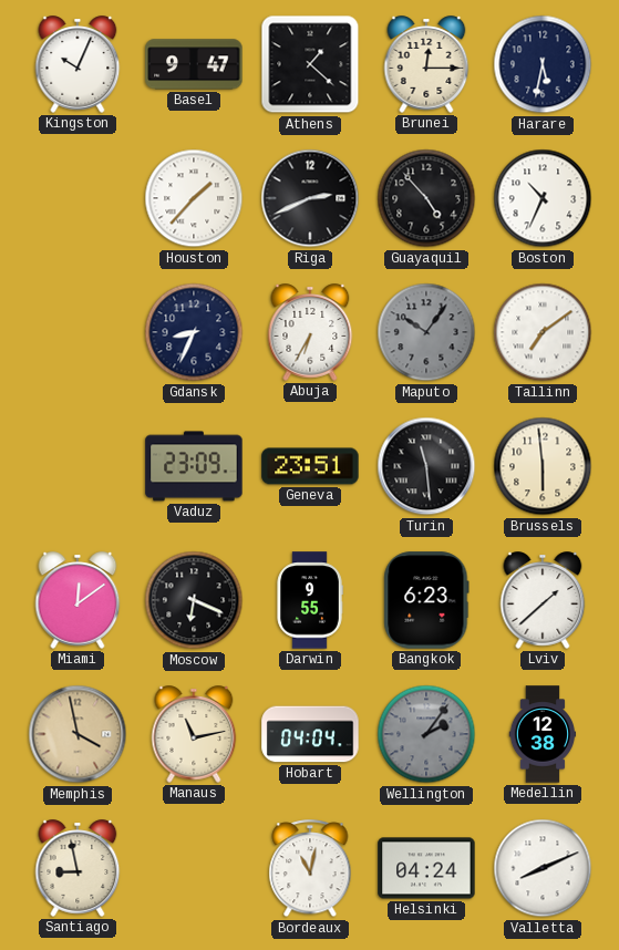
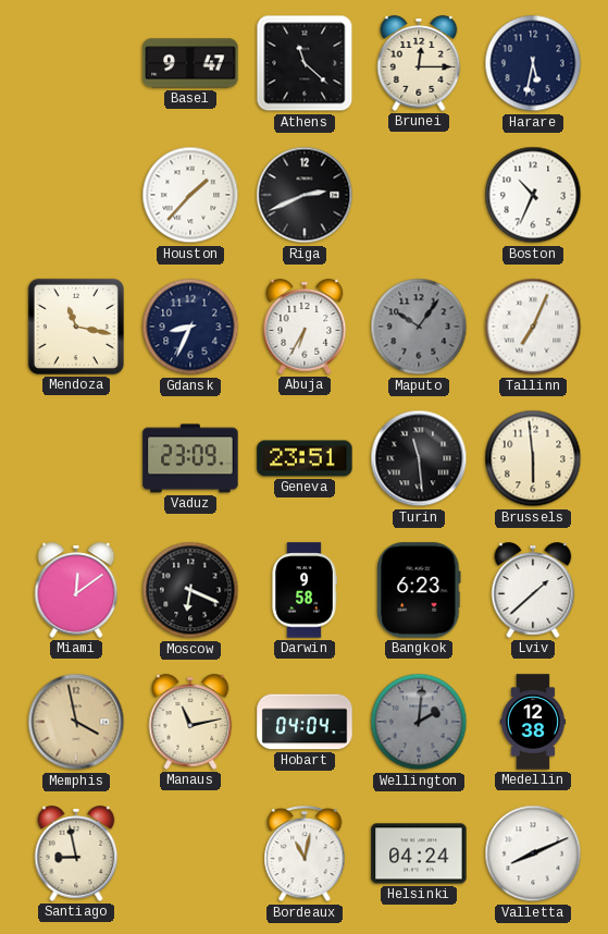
Kingston: 10:04 -> none
Athens: 1:22 -> 11:22
Guayaquil: 4:53 -> none
Mendoza: none -> 11:17
Tallinn: 7:09 -> 7:04
Darwin: 9:55 -> 9:58
Wellington: 2:06 -> 2:01
